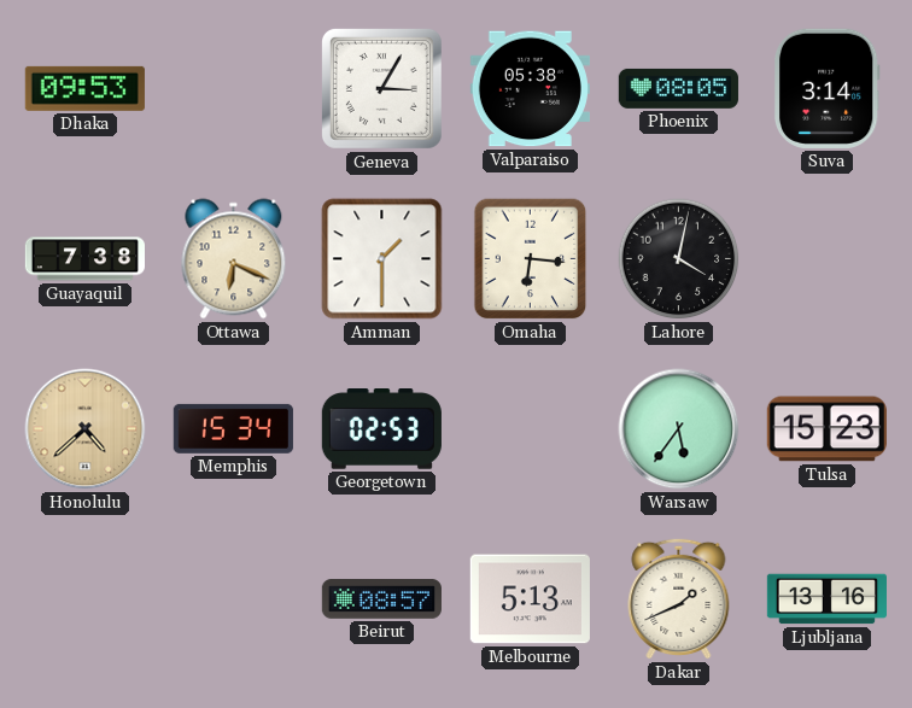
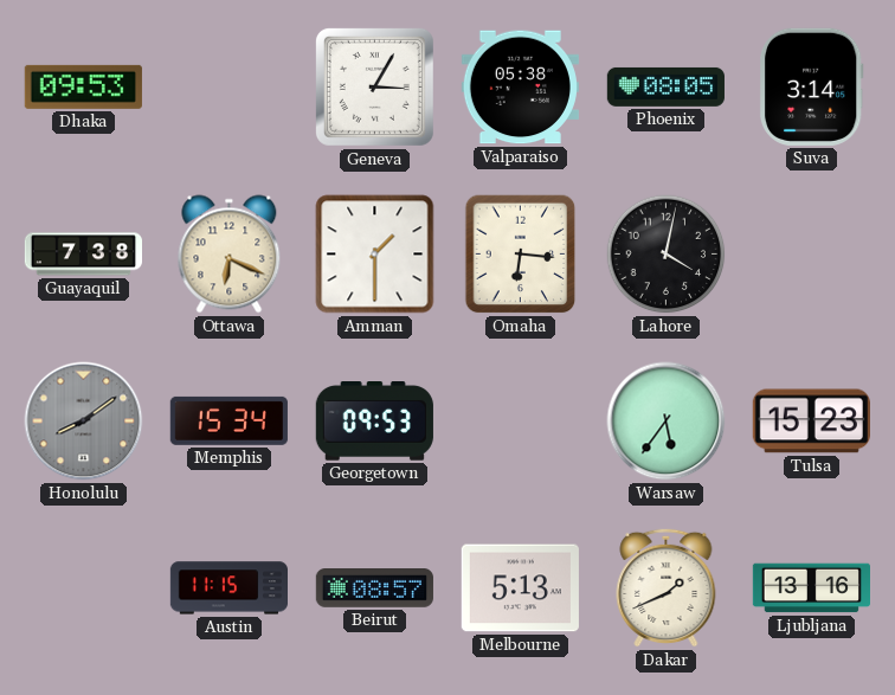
Honolulu: 4:38 -> 8:09
Honolulu dial: champagne -> grey
Georgetown: 02:53 -> 09:53
Austin: none -> 11:15
